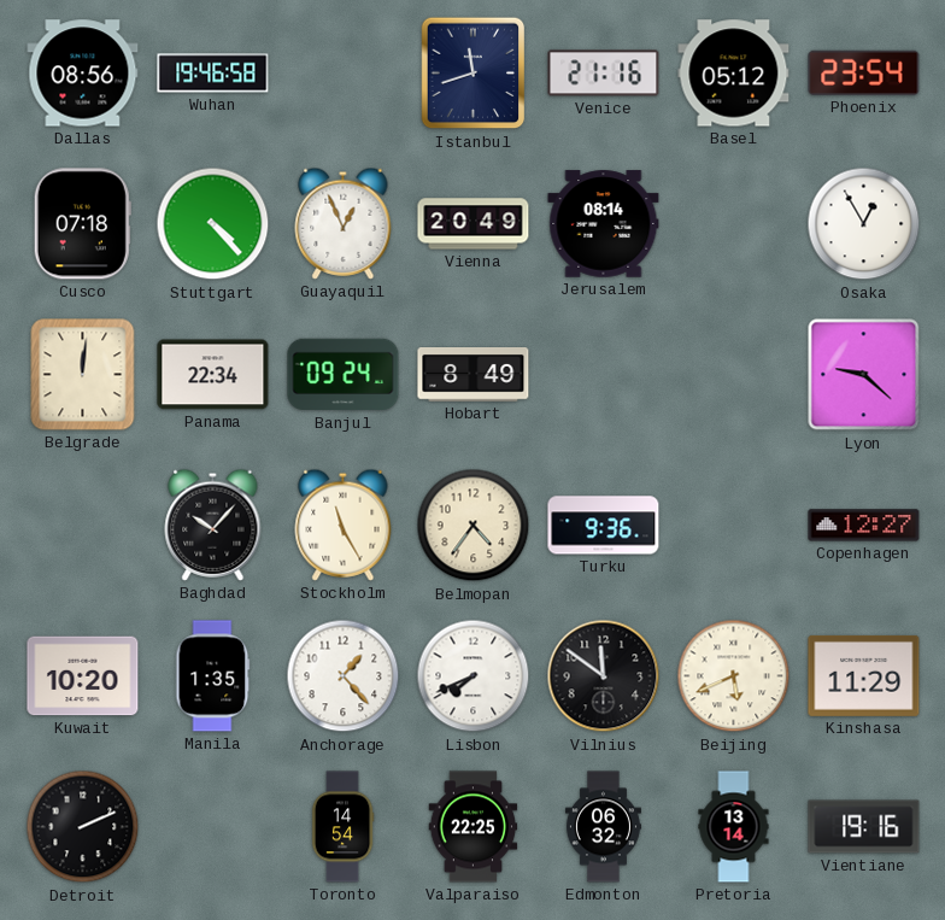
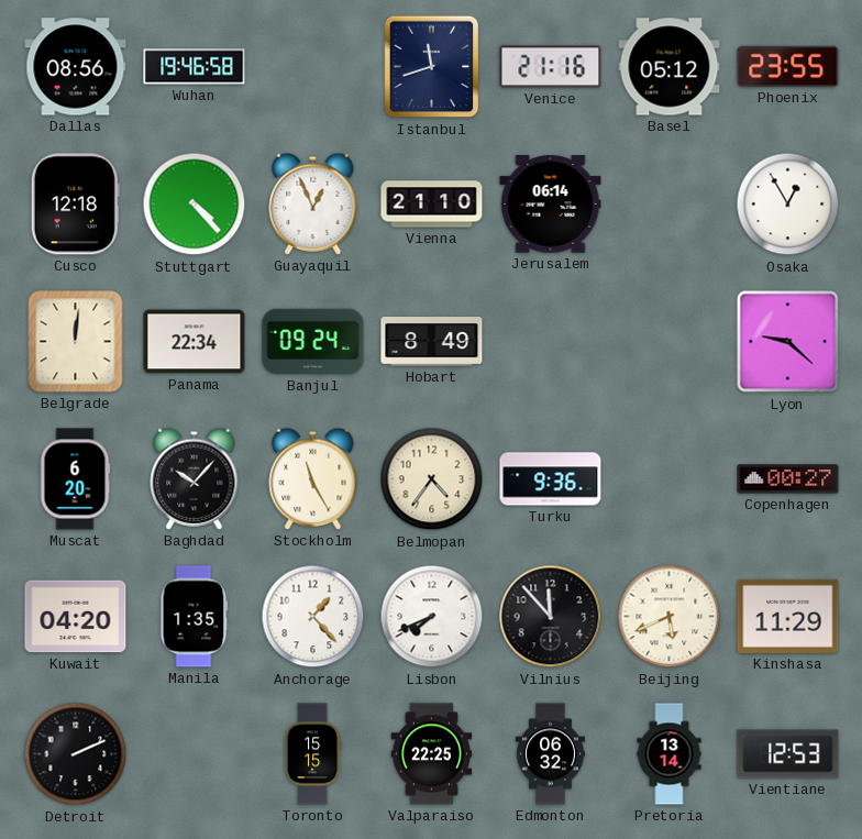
Phoenix: 23:54 -> 23:55
Cusco: 07:18 -> 12:18
Vienna: 20:49 -> 21:10
Jerusalem: 08:14 -> 06:14
Muscat: none -> 6:20
Copenhagen: 12:27 -> 00:27
Kuwait: 10:20 -> 04:20
Vilnius: 11:51 -> 11:53
Toronto: 14:54 -> 15:15
Vientiane: 19:16 -> 12:53
